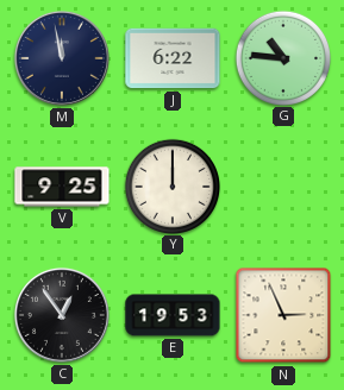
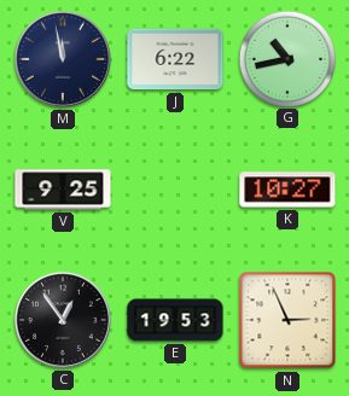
G: 10:46 -> 10:43
Y: 12:00 -> none
K: none -> 10:27
